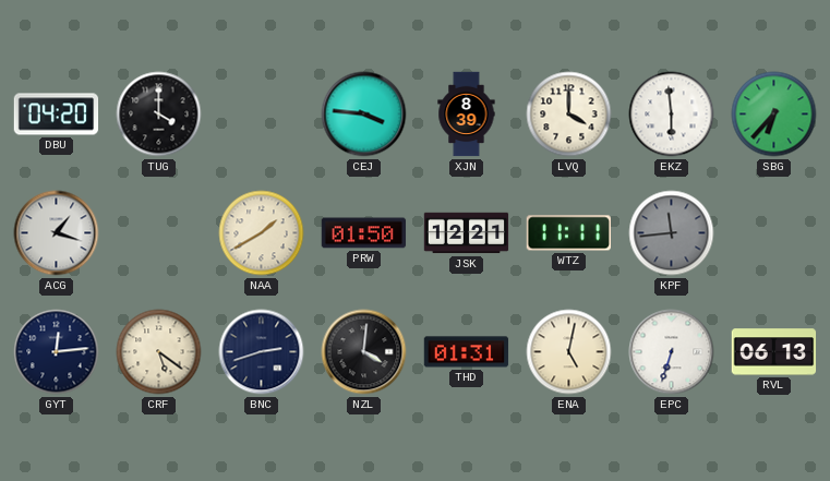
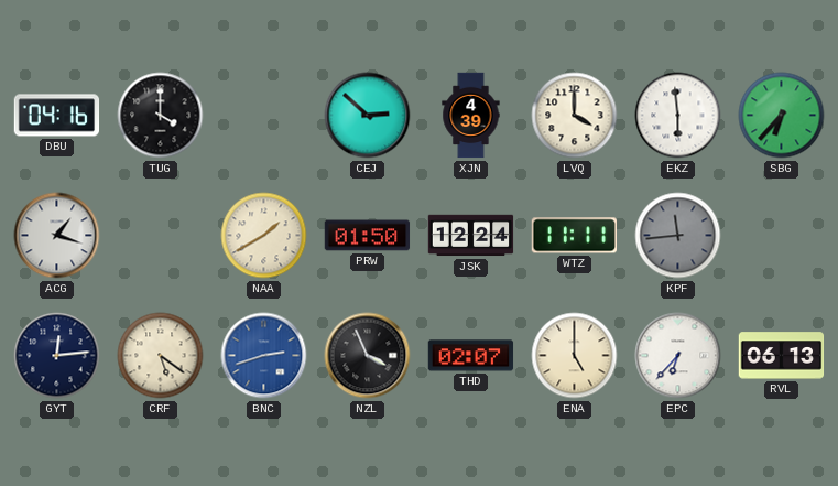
DBU: 04:20 -> 04:16
CEJ: 3:46 -> 2:52
XJN: 8:39 -> 4:39
JSK: 12:21 -> 12:24
BNC dial: navy -> blue
NZL: 4:01 -> 3:56
THD: 01:31 -> 02:07
ENA: 5:02 -> 5:00
EPC: 6:33 -> 6:37
